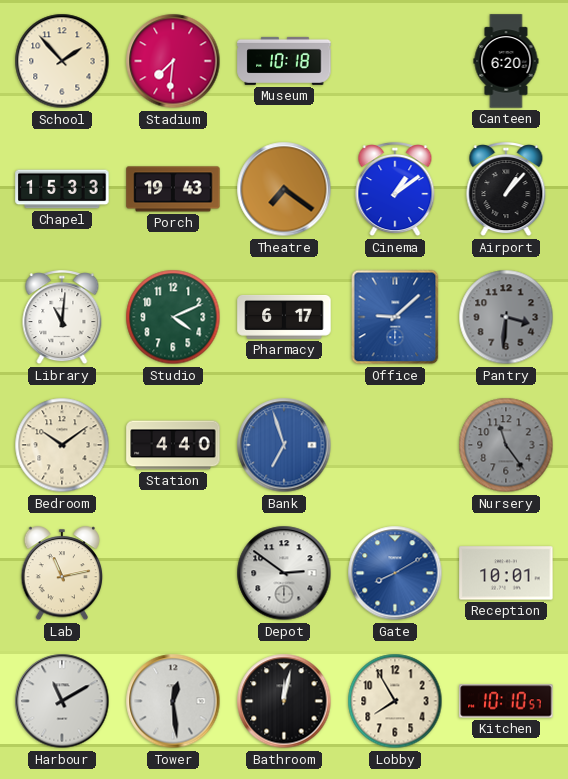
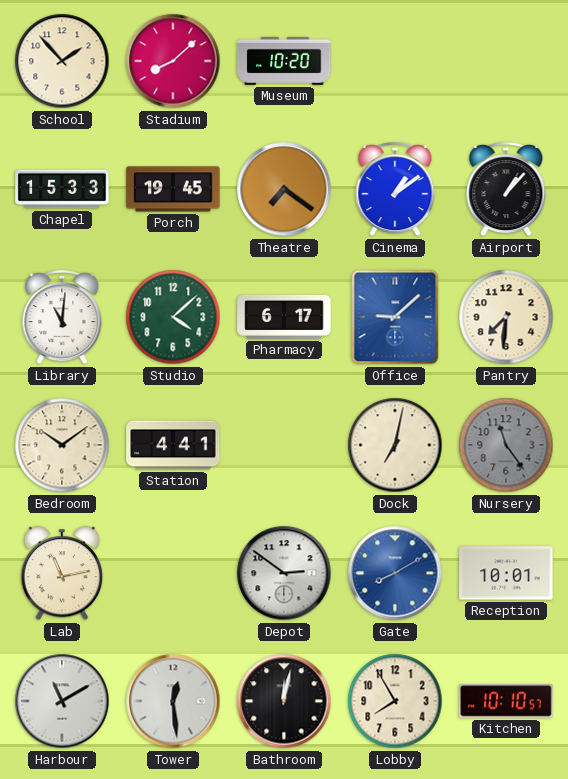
Stadium: 7:31 -> 8:08
Museum: 10:18 -> 10:20
Canteen: 6:20 -> none
Porch: 19:43 -> 19:45
Studio: 4:11 -> 4:08
Pantry: 3:31 -> 7:31
Pantry dial: grey -> cream
Station: 4:40 -> 4:41
Bank: 6:57 -> none
Dock: none -> 7:02
